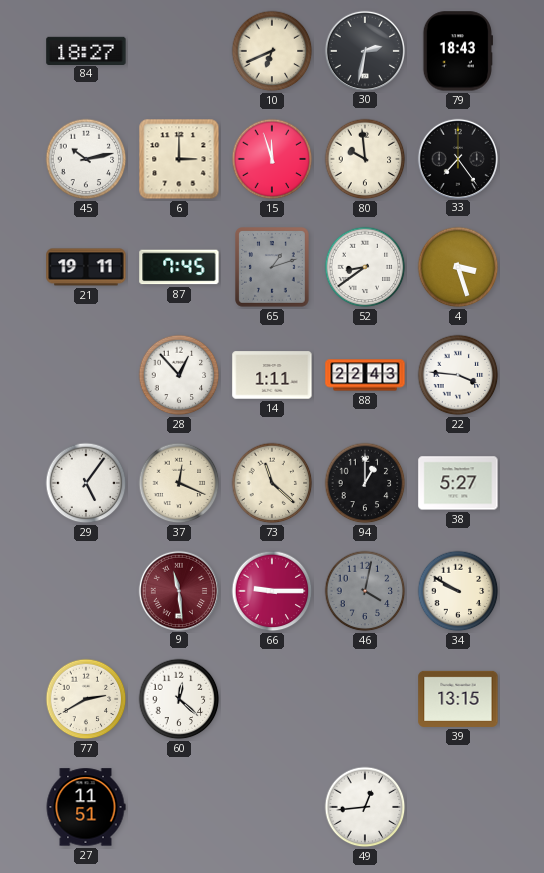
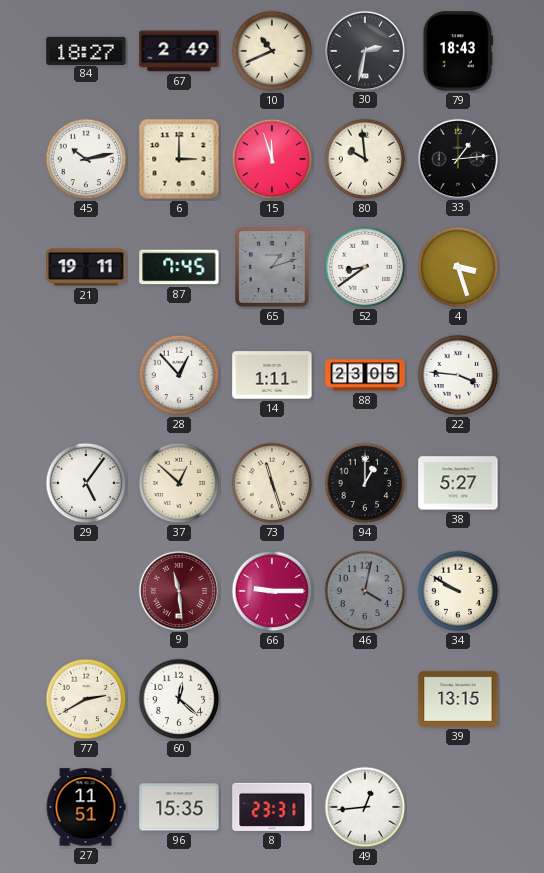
67: none -> 2:49
10: 6:41 -> 10:41
33: 7:24 -> 1:14
88: 22:43 -> 23:05
37: 12:19 -> 12:52
73: 11:22 -> 11:27
96: none -> 15:35
8: none -> 23:31
